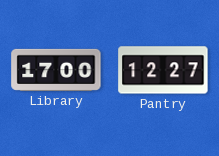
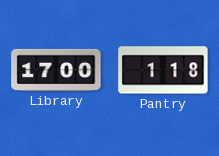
Pantry: 12:27 -> 1:18
